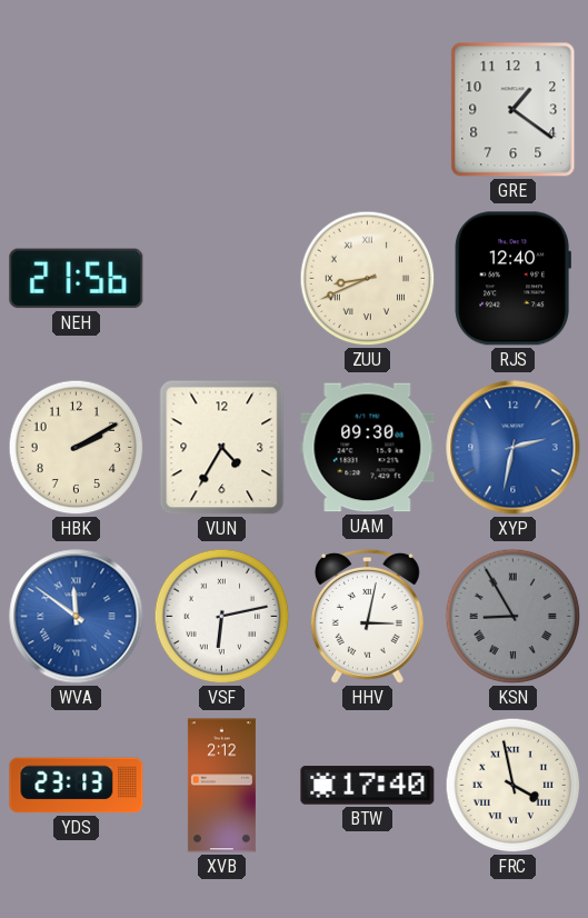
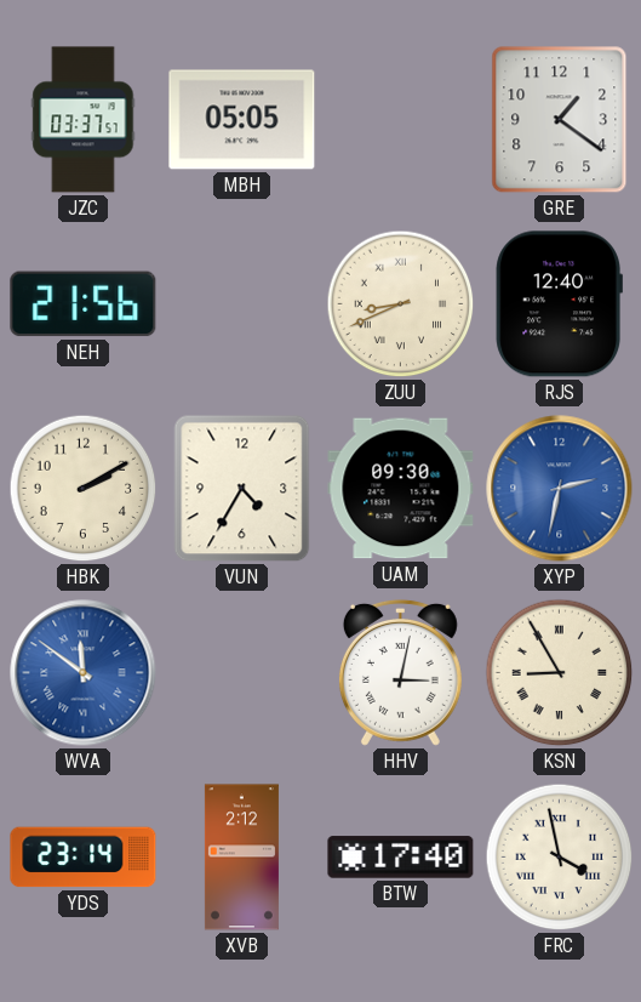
JZC: none -> 03:37
MBH: none -> 05:05
VSF: 6:13 -> none
KSN dial: grey -> cream
YDS: 23:13 -> 23:14
